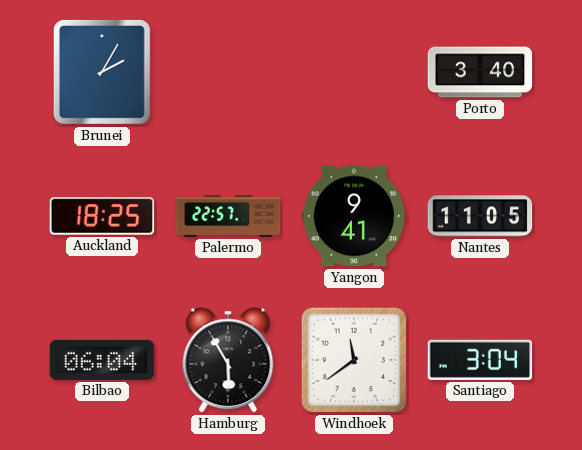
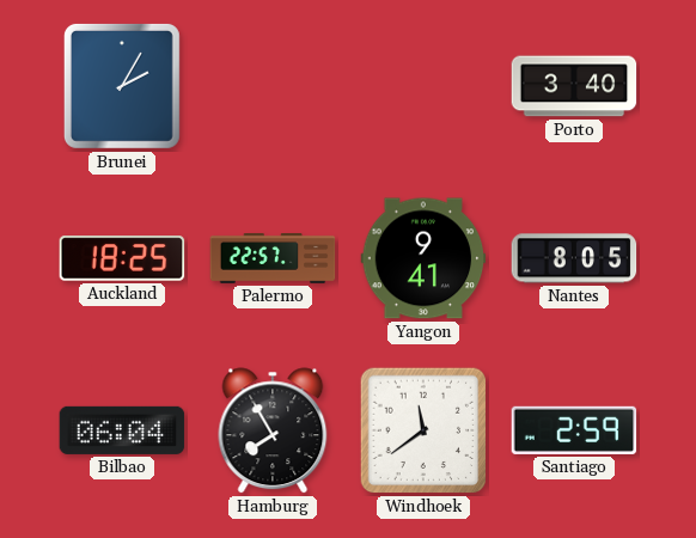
Nantes: 11:05 -> 8:05
Hamburg: 5:55 -> 7:55
Santiago: 3:04 -> 2:59
